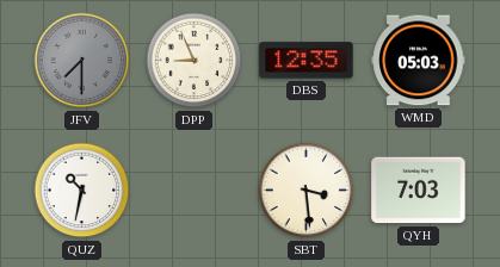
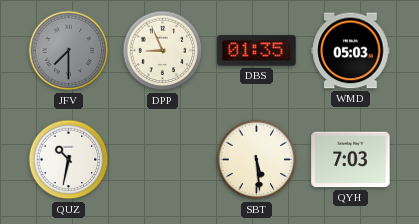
DBS: 12:35 -> 01:35
SBT: 3:29 -> 5:29
